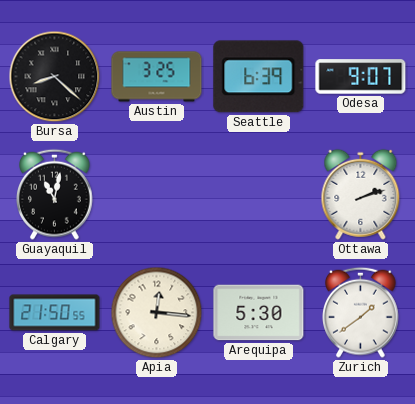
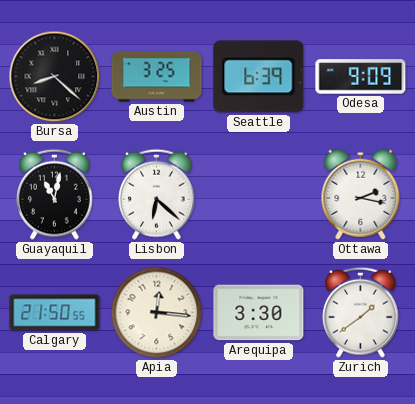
Odesa: 9:07 -> 9:09
Lisbon: none -> 6:22
Ottawa: 2:12 -> 2:17
Arequipa: 5:30 -> 3:30
